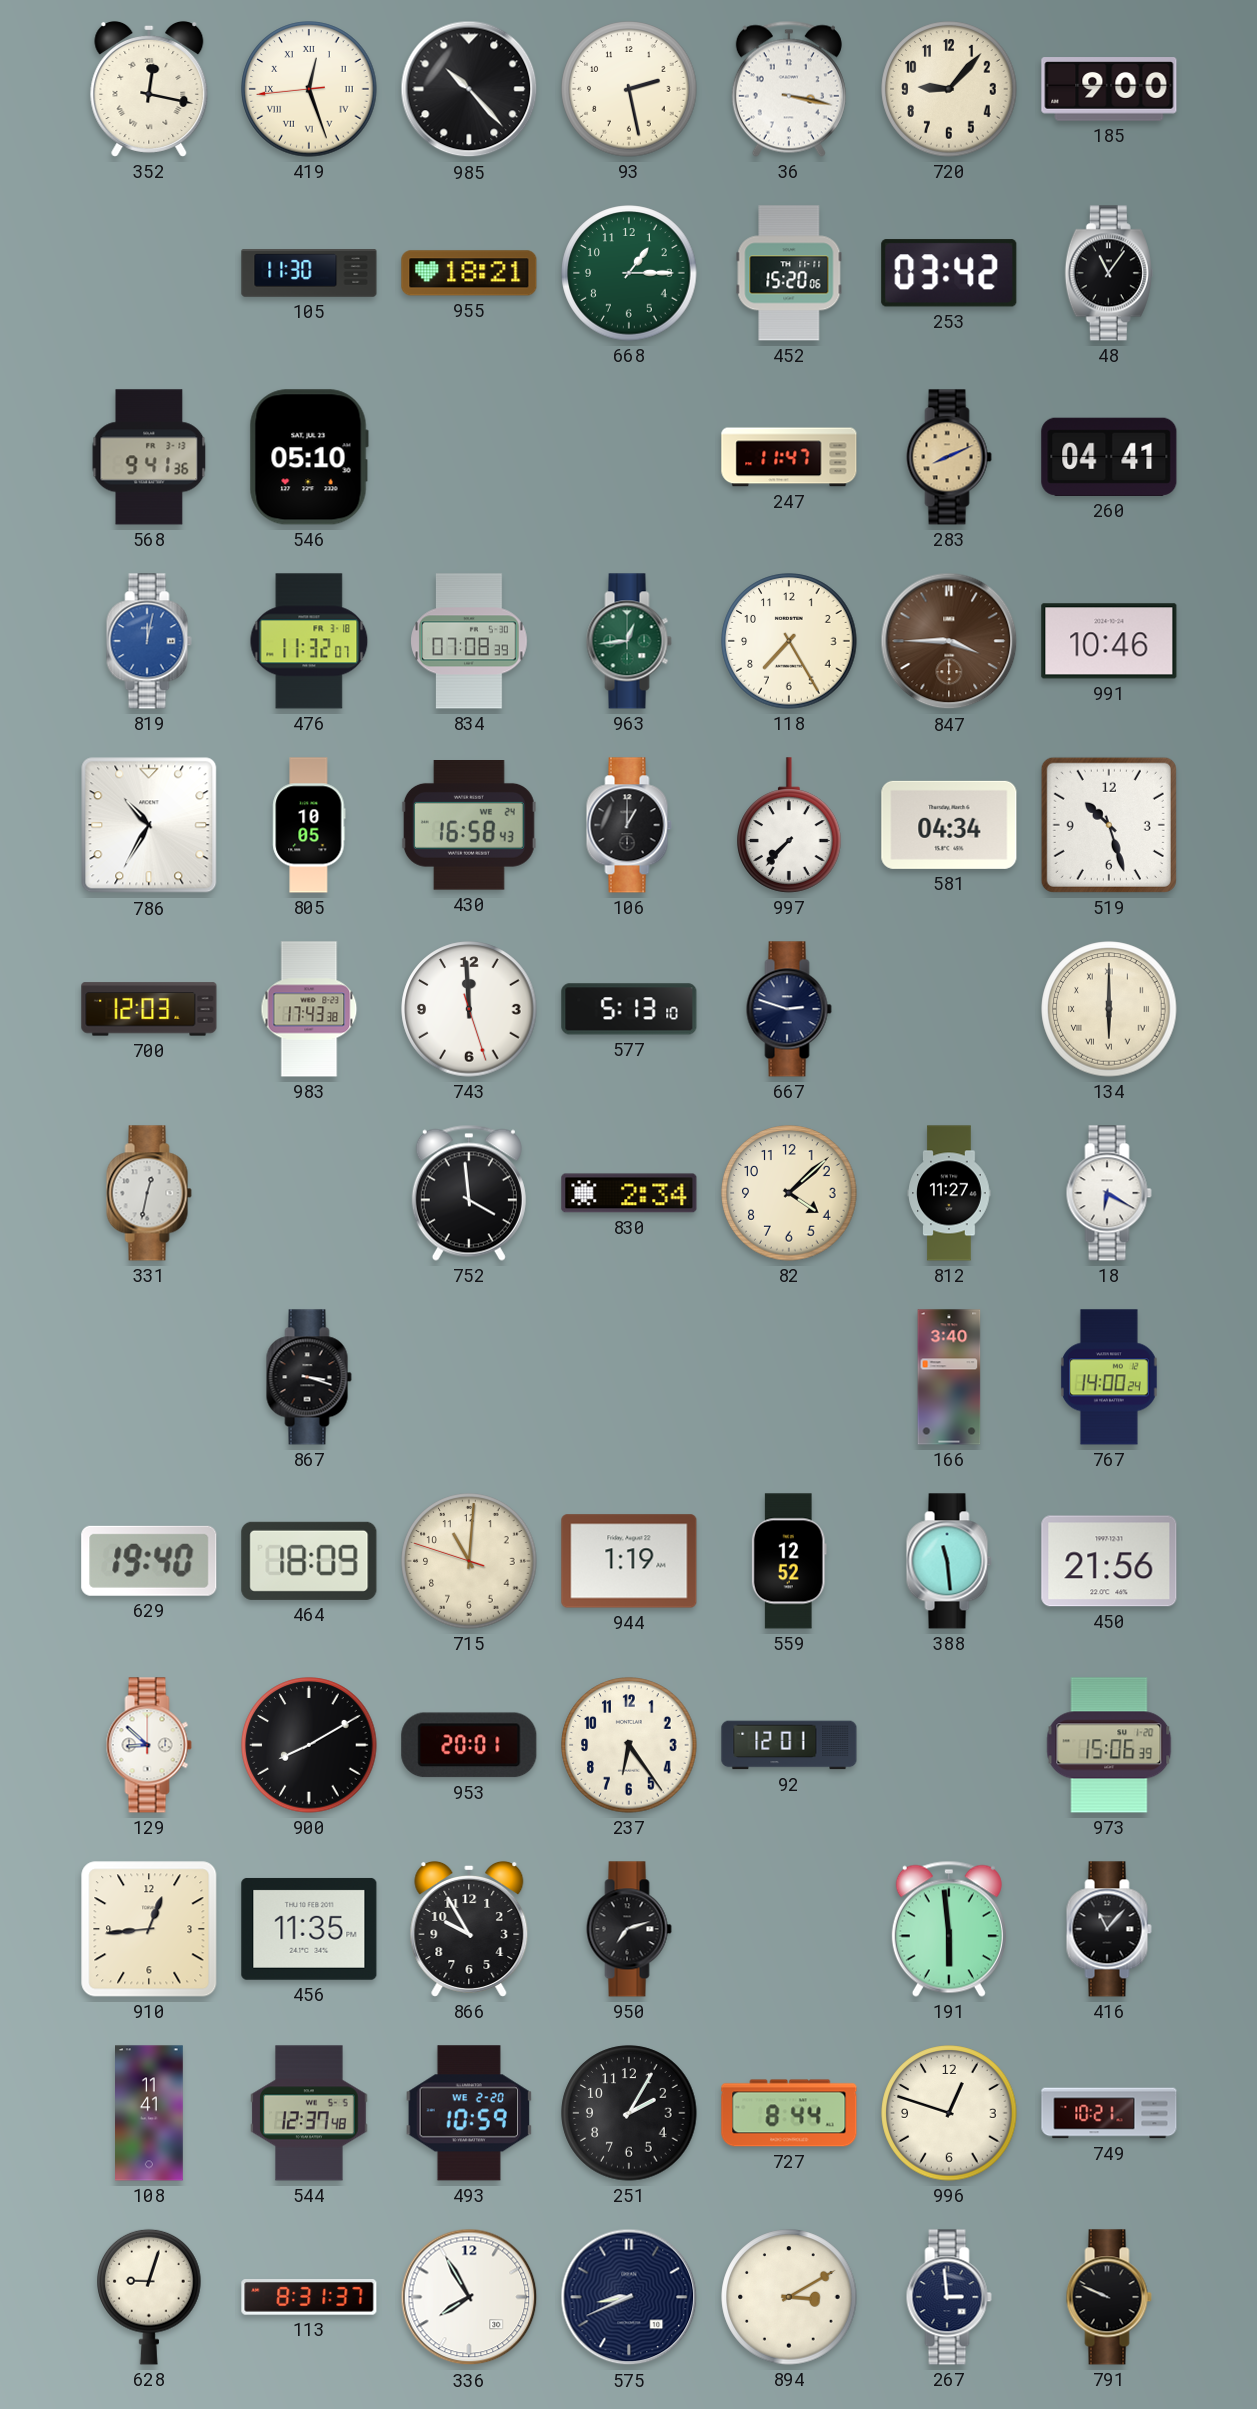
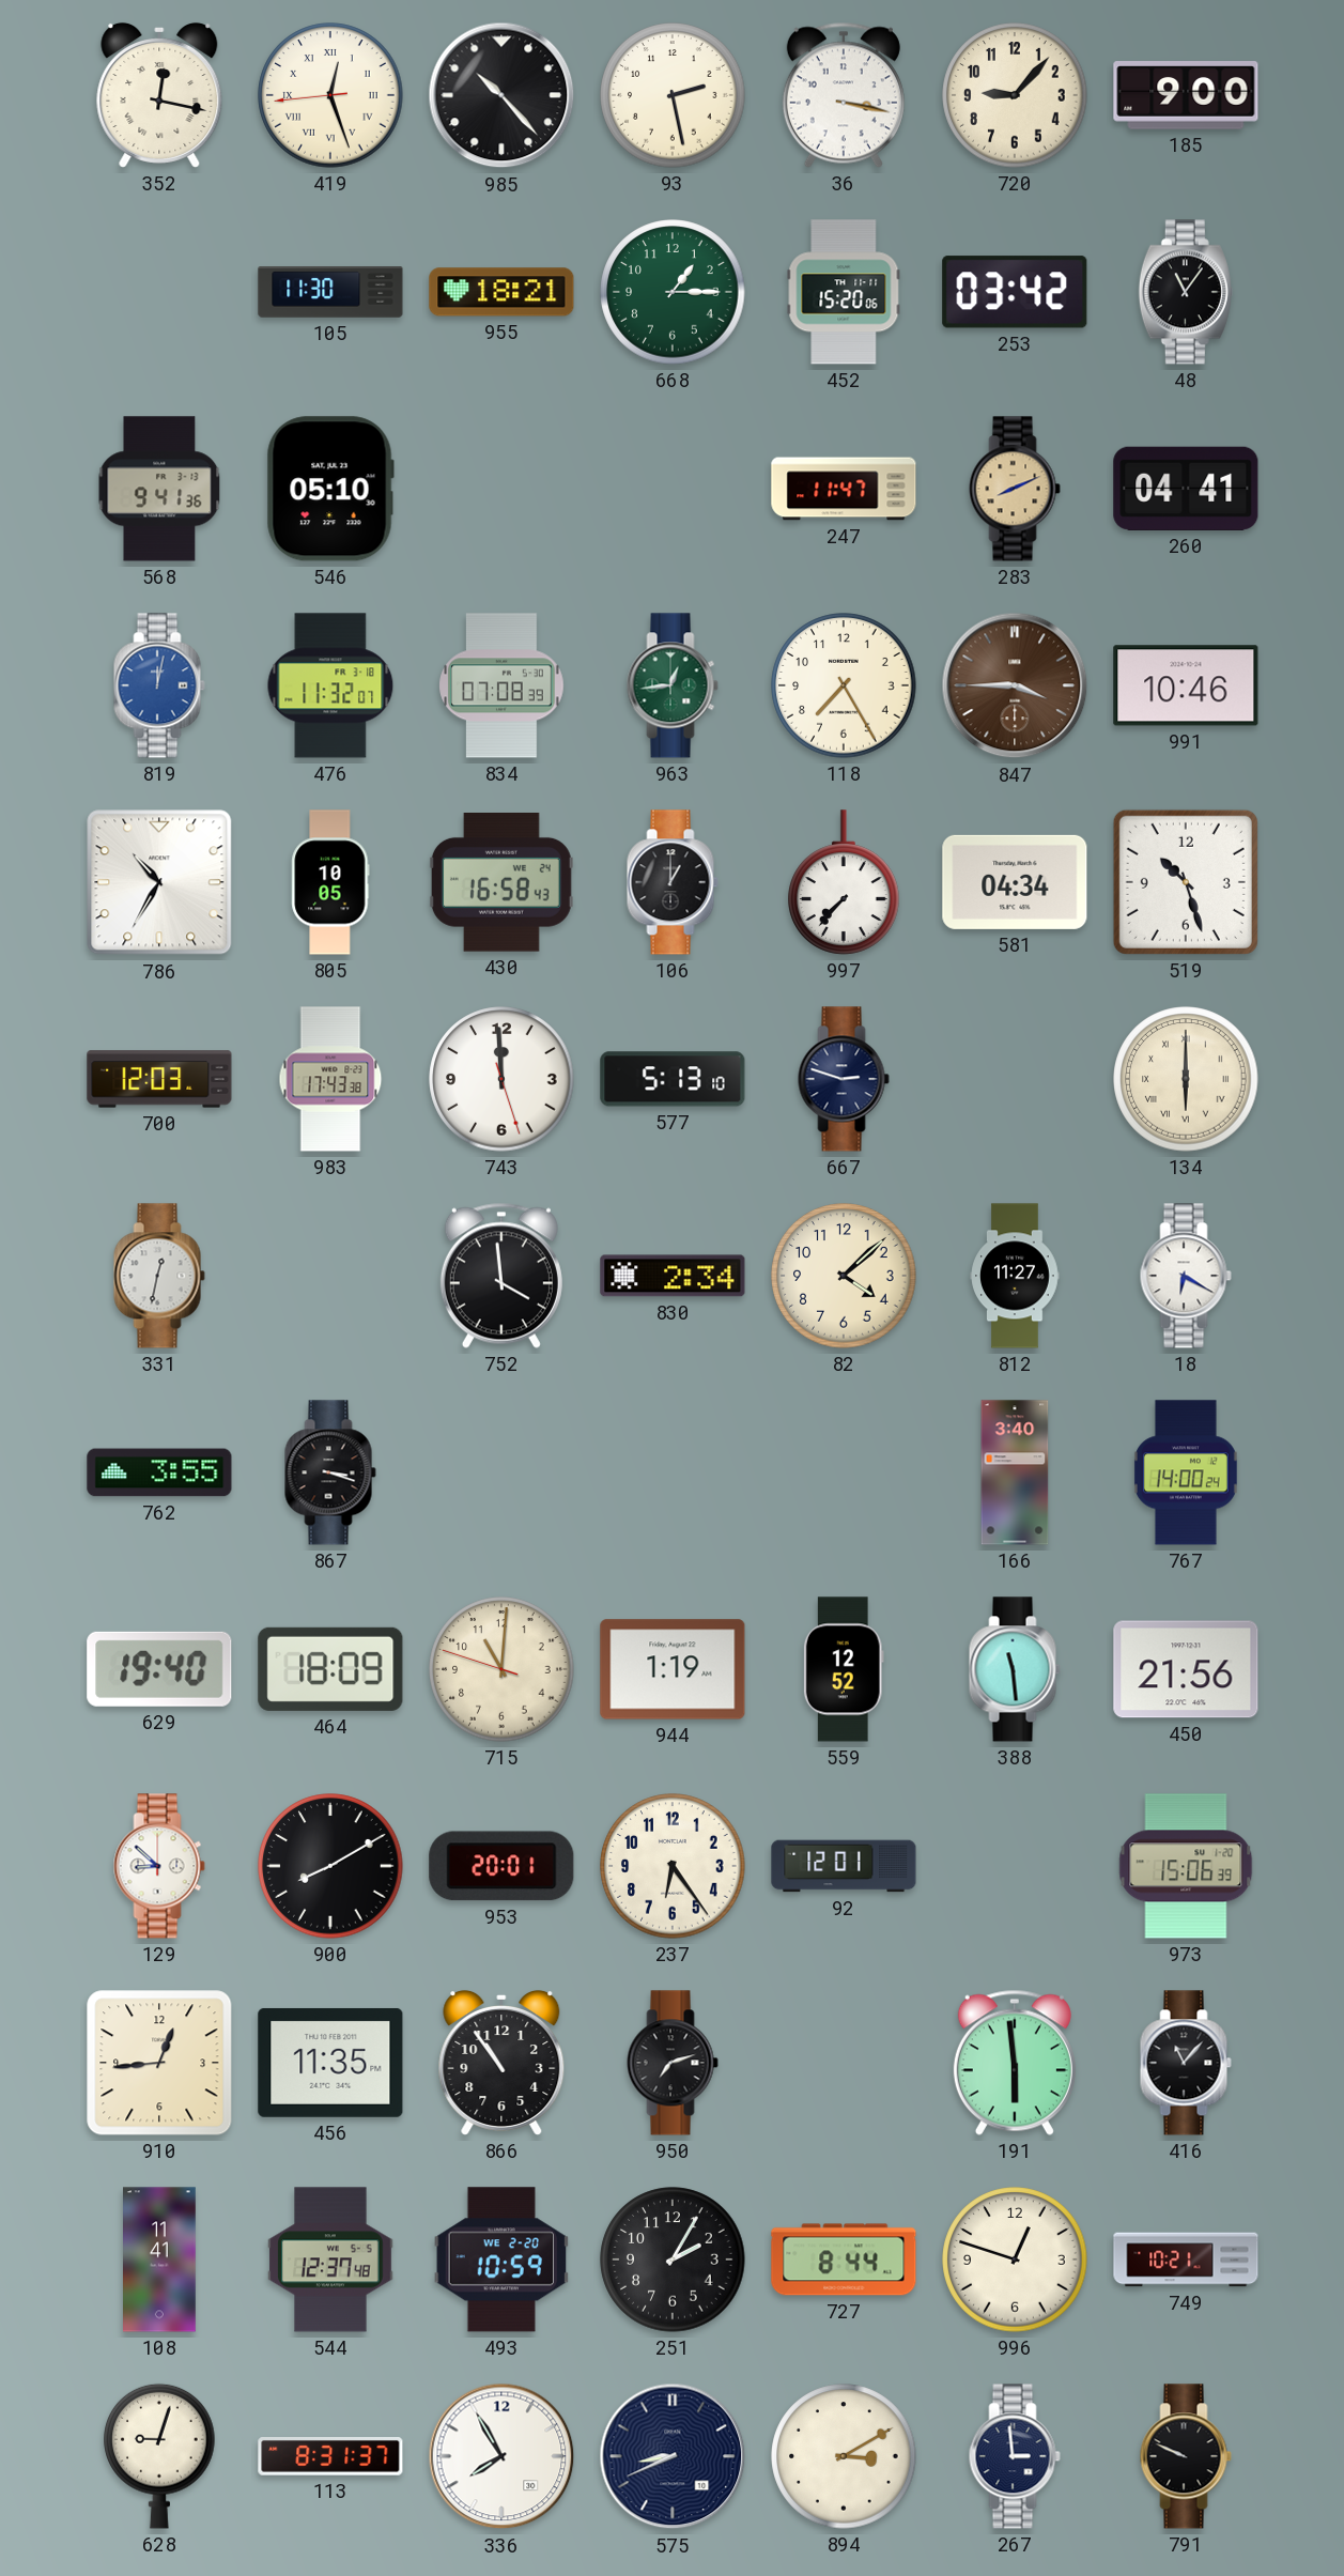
762: none -> 3:55
866: 9:55 -> 10:54
